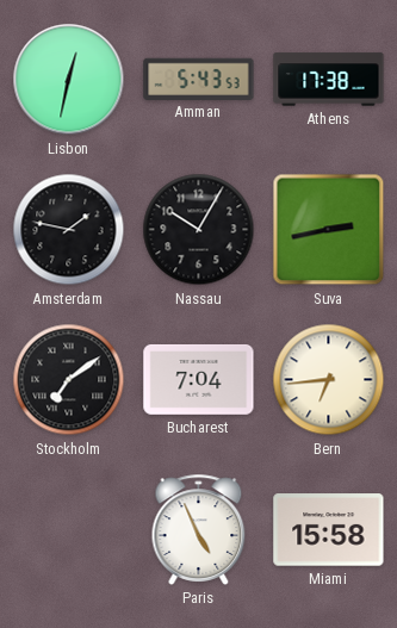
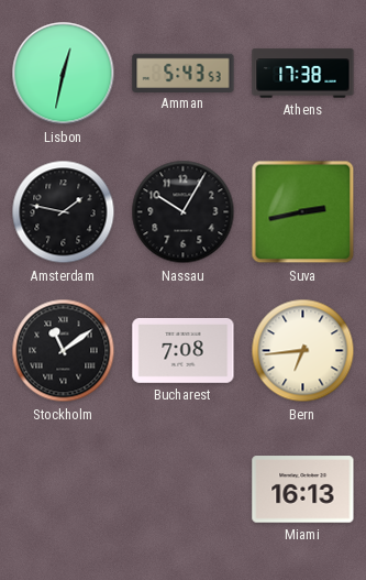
Stockholm: 7:09 -> 11:09
Bucharest: 7:04 -> 7:08
Paris: 4:56 -> none
Miami: 15:58 -> 16:13
